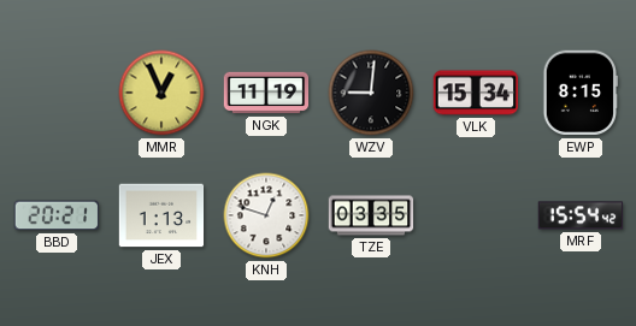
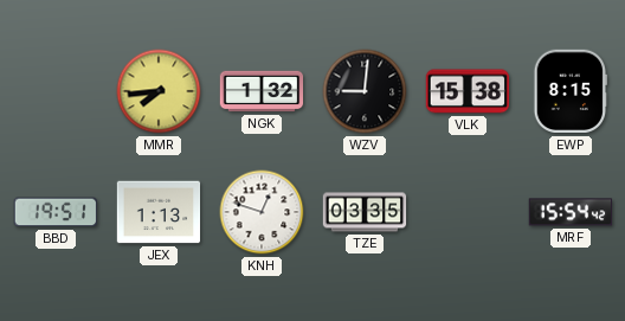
MMR: 12:56 -> 7:44
NGK: 11:19 -> 1:32
VLK: 15:34 -> 15:38
BBD: 20:21 -> 19:51
